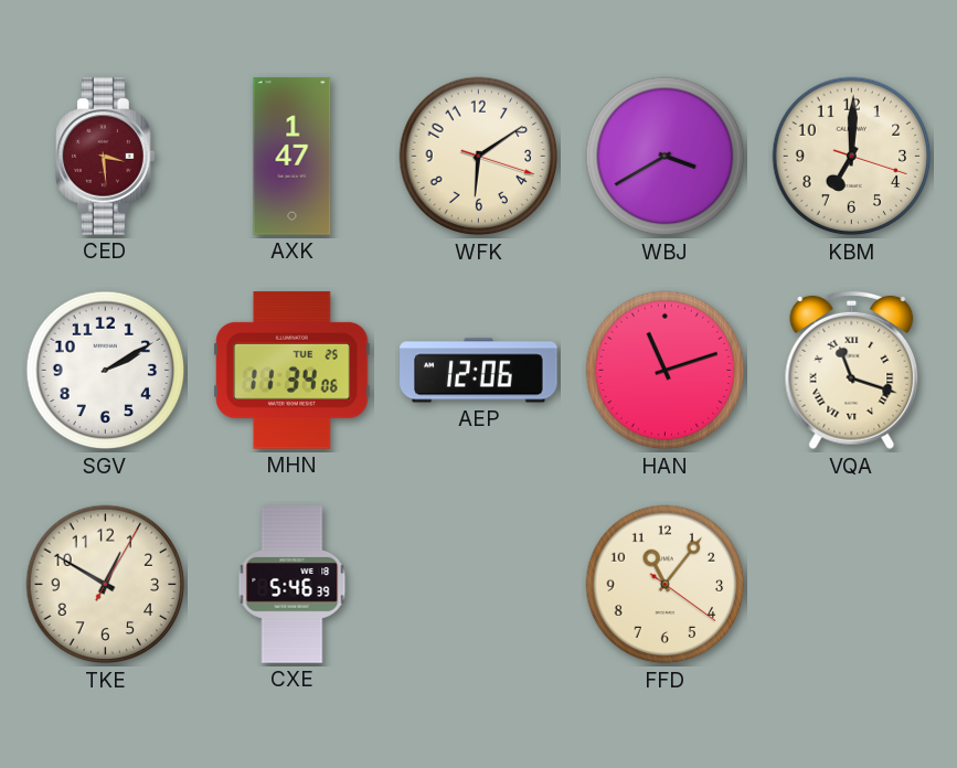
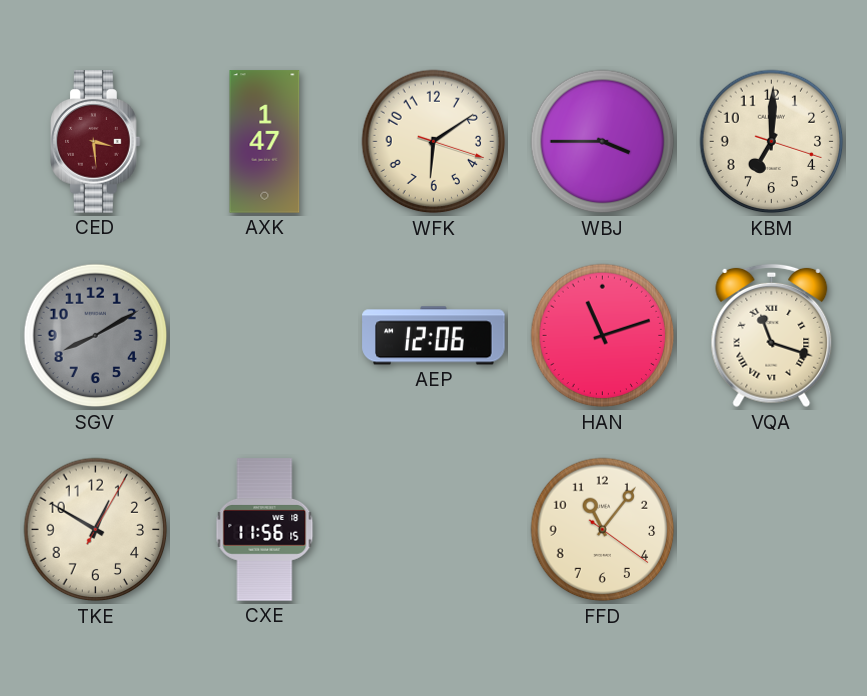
WBJ: 3:40 -> 3:45
SGV: 2:10 -> 8:10
SGV dial: white -> grey
MHN: 11:34 -> none
CXE: 5:46 -> 11:56
